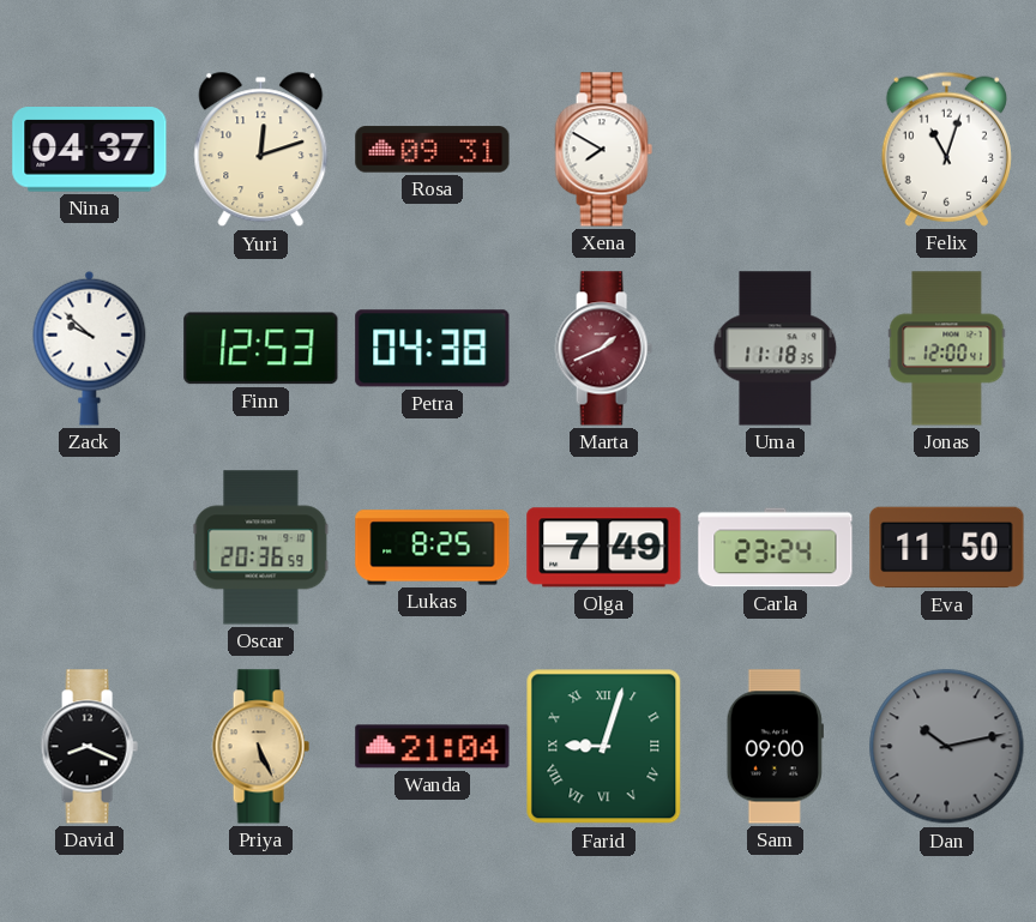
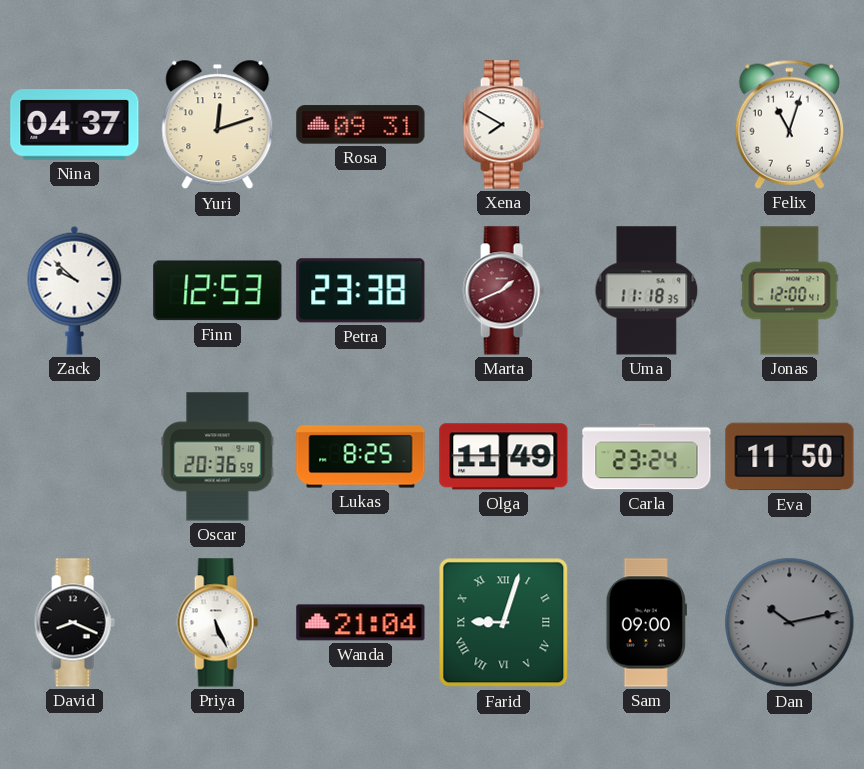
Petra: 04:38 -> 23:38
Olga: 7:49 -> 11:49
Priya dial: champagne -> white
